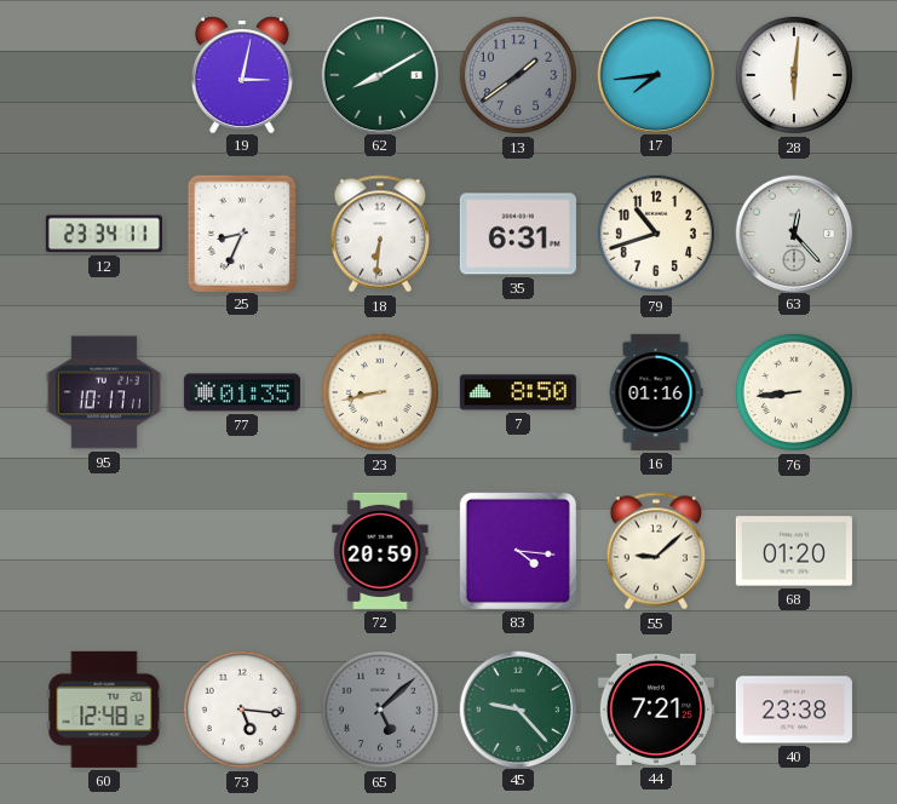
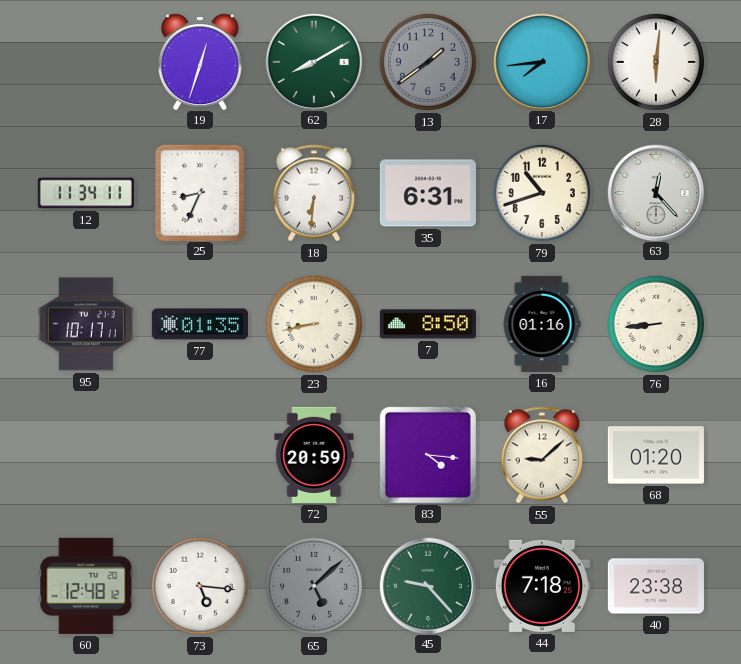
19: 3:02 -> 12:33
12: 23:34 -> 11:34
44: 7:21 -> 7:18
